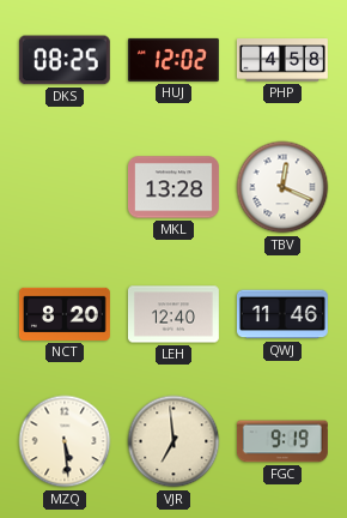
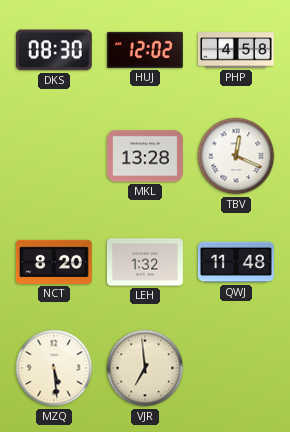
DKS: 08:25 -> 08:30
LEH: 12:40 -> 1:32
QWJ: 11:46 -> 11:48
FGC: 9:19 -> none
